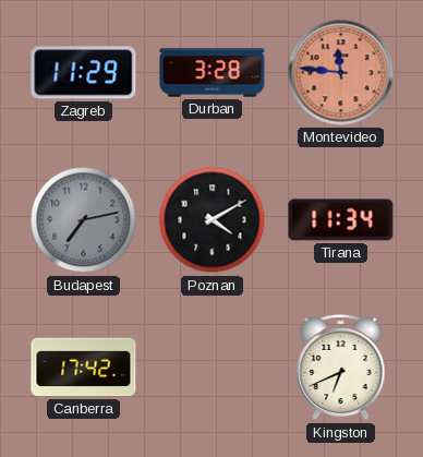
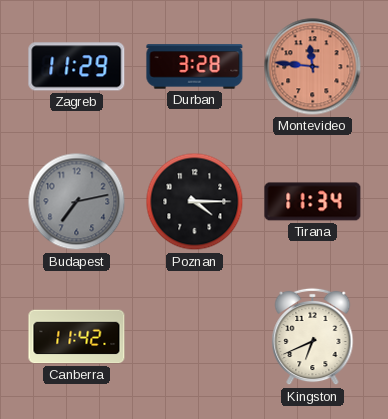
Poznan: 4:10 -> 4:15
Canberra: 17:42 -> 11:42
